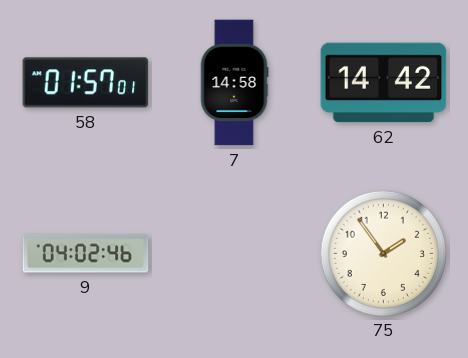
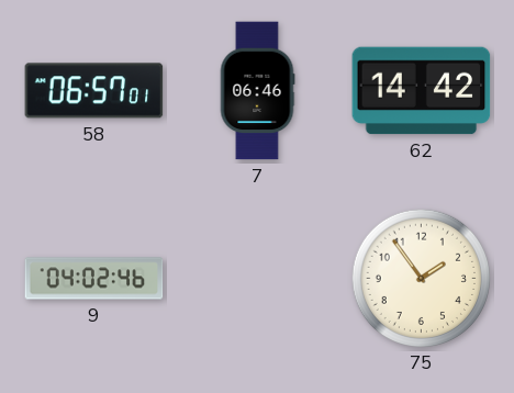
58: 01:57 -> 06:57
7: 14:58 -> 06:46
